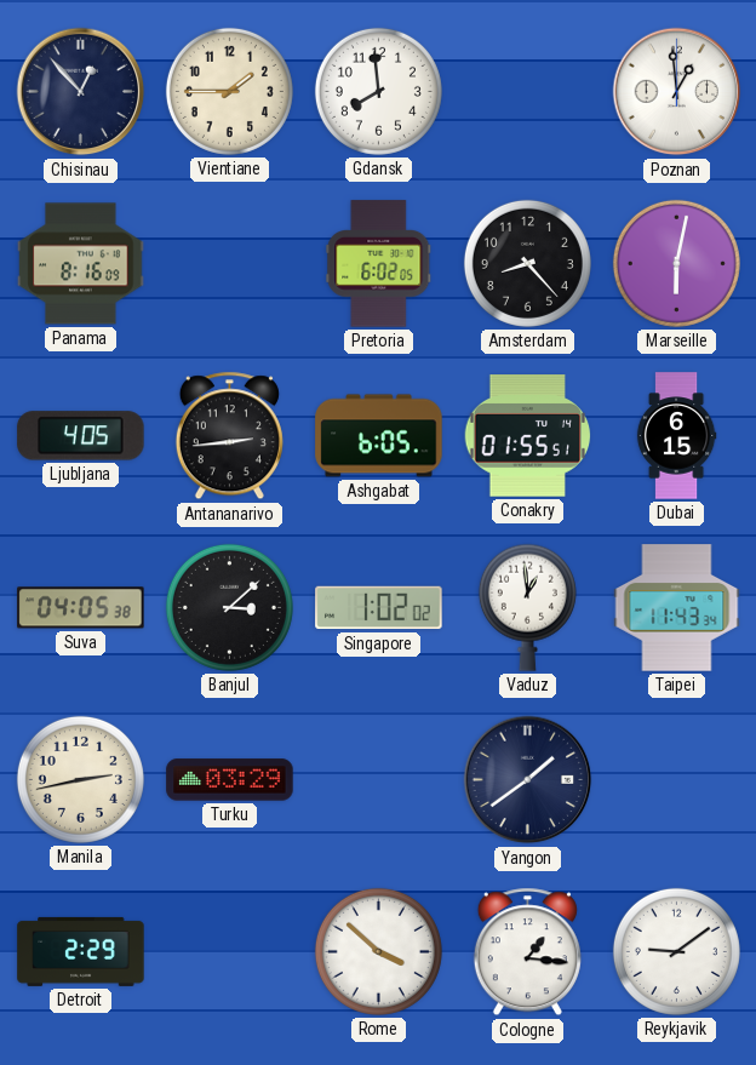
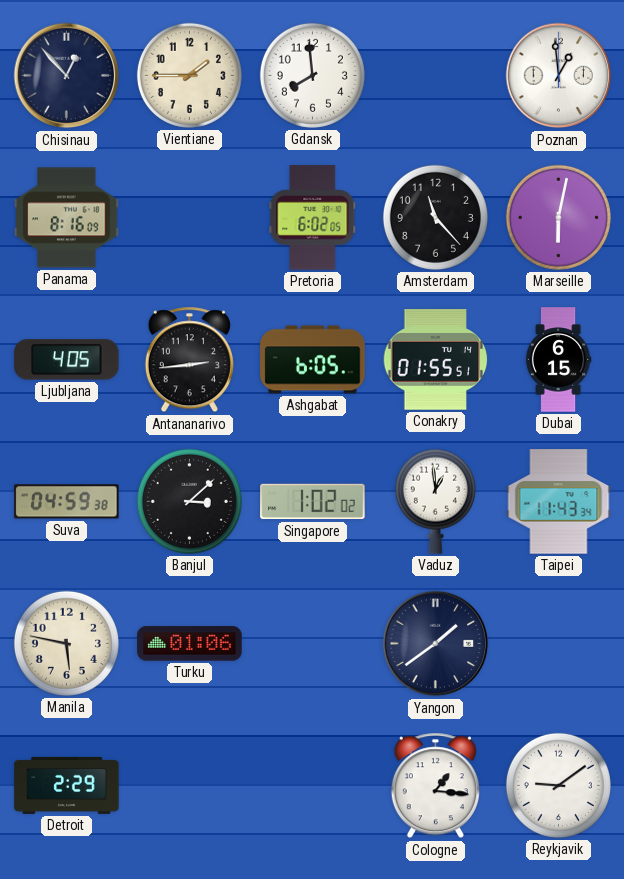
Amsterdam: 8:23 -> 11:23
Suva: 04:05 -> 04:59
Manila: 2:43 -> 5:47
Turku: 03:29 -> 01:06
Rome: 3:52 -> none
